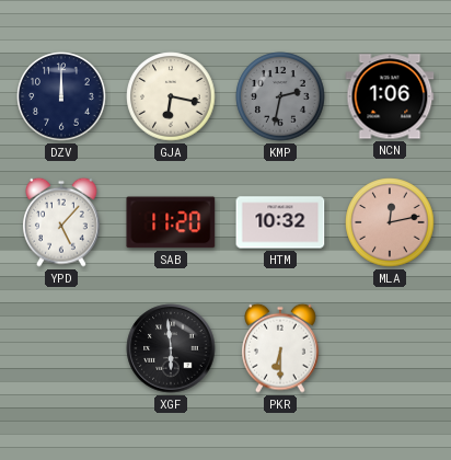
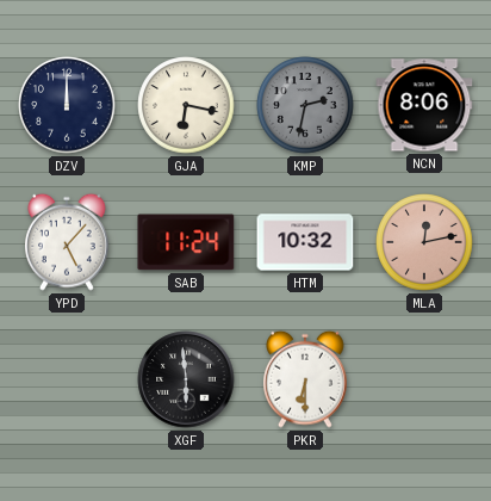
NCN: 1:06 -> 8:06
SAB: 11:20 -> 11:24
